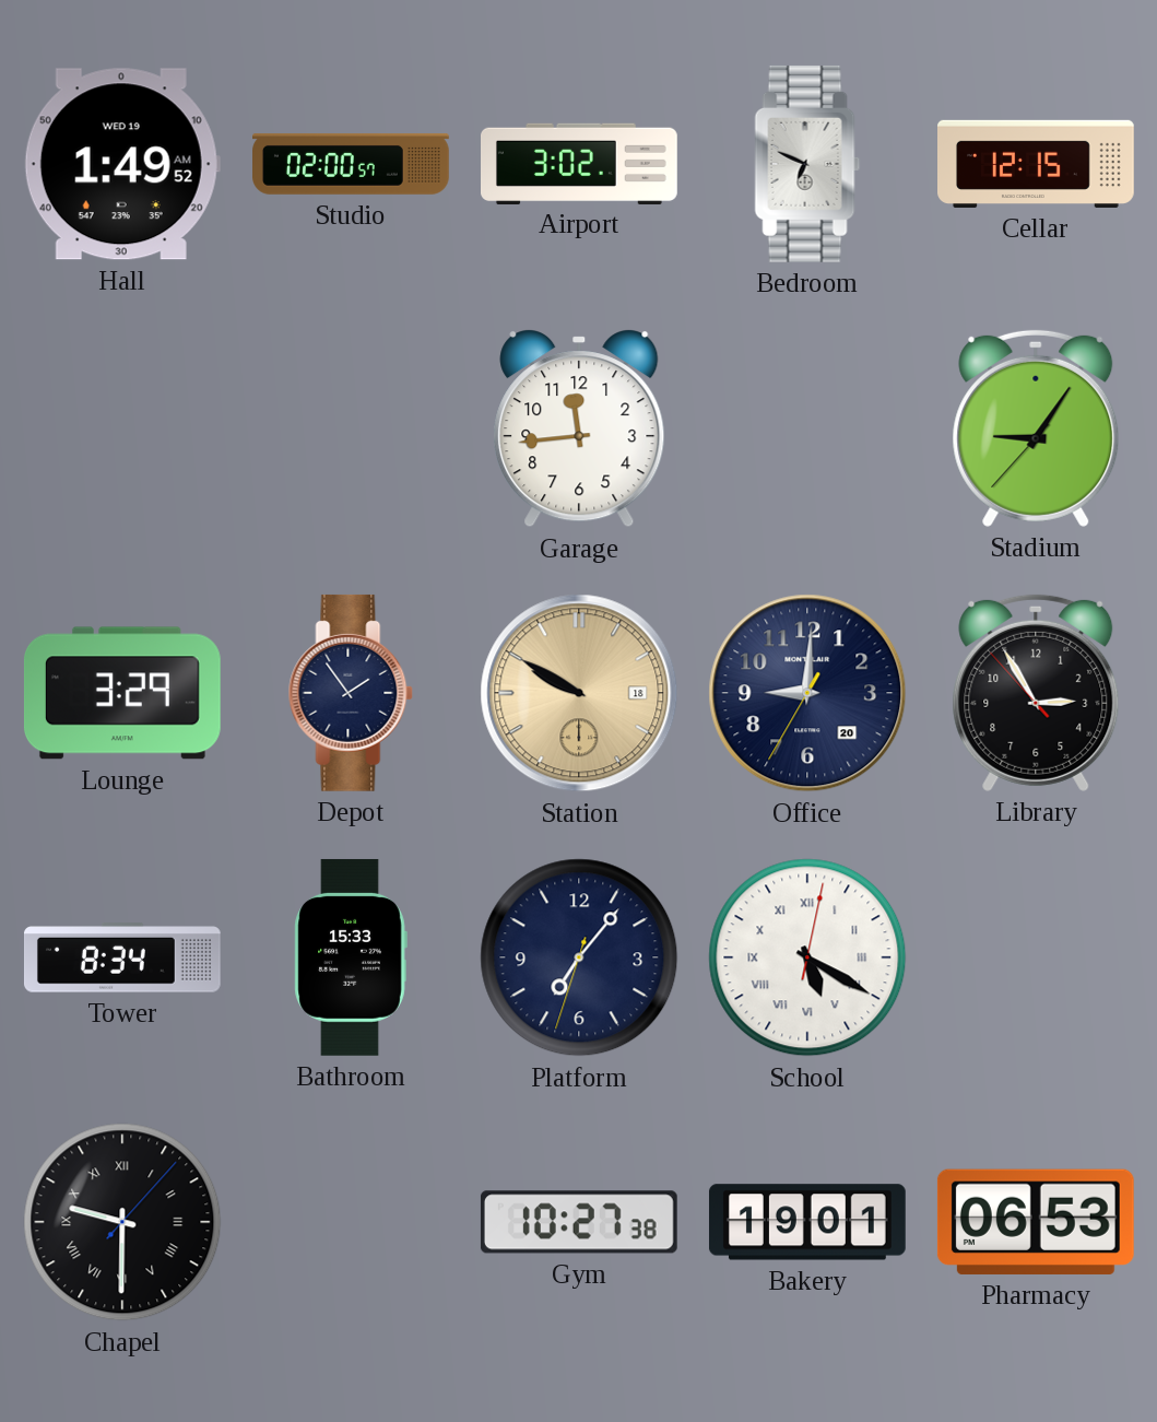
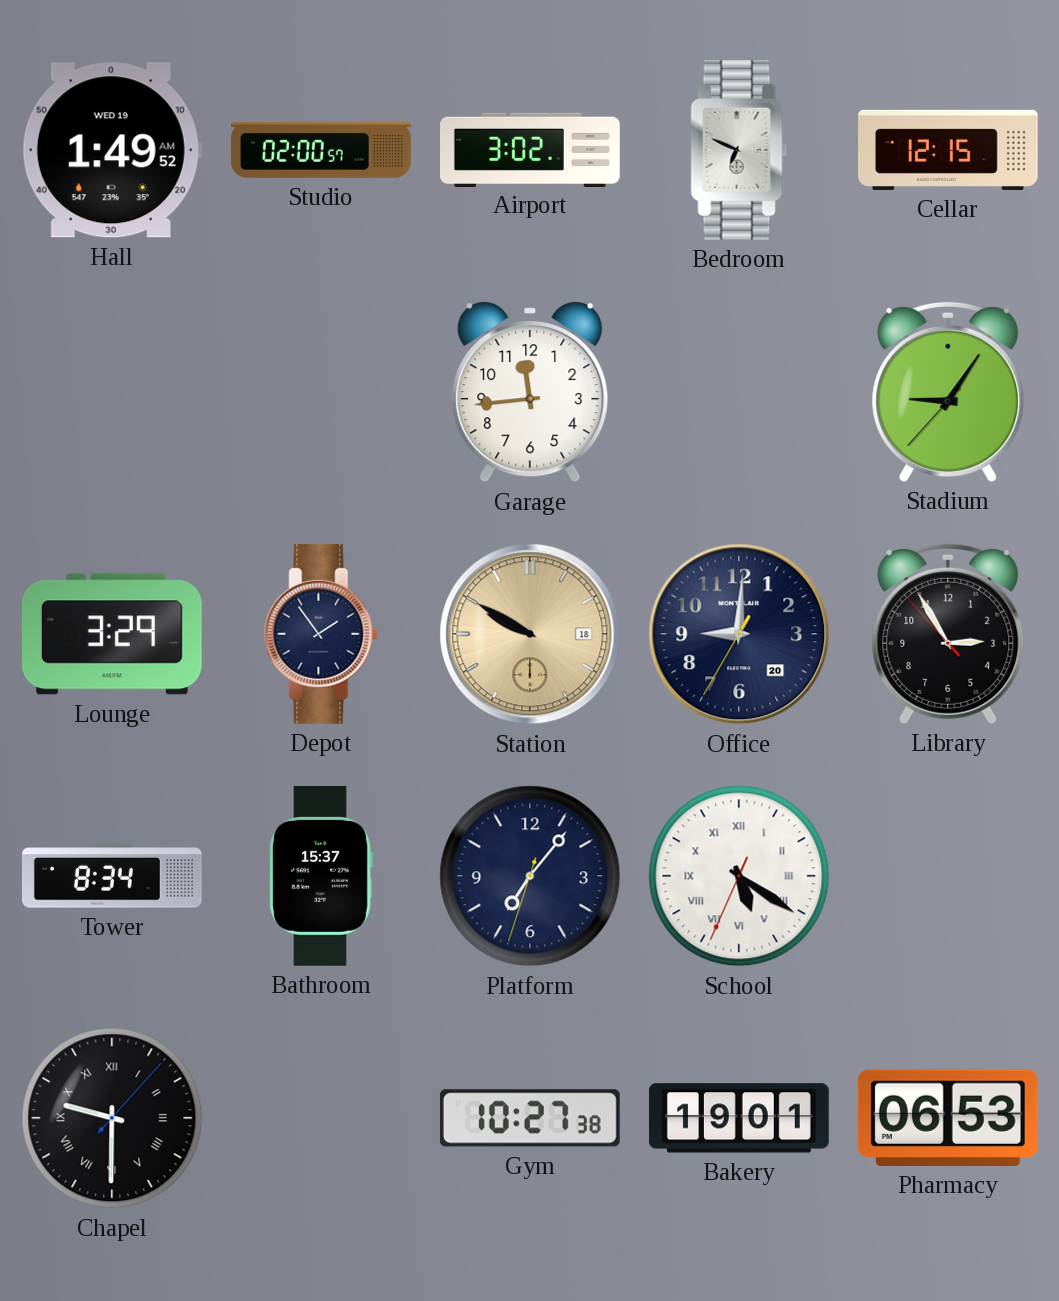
Bathroom: 15:33 -> 15:37
School: 5:20:02 -> 5:20:34
